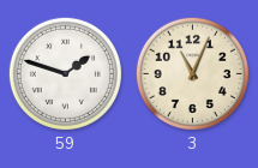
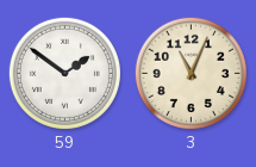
59: 1:48 -> 1:51
